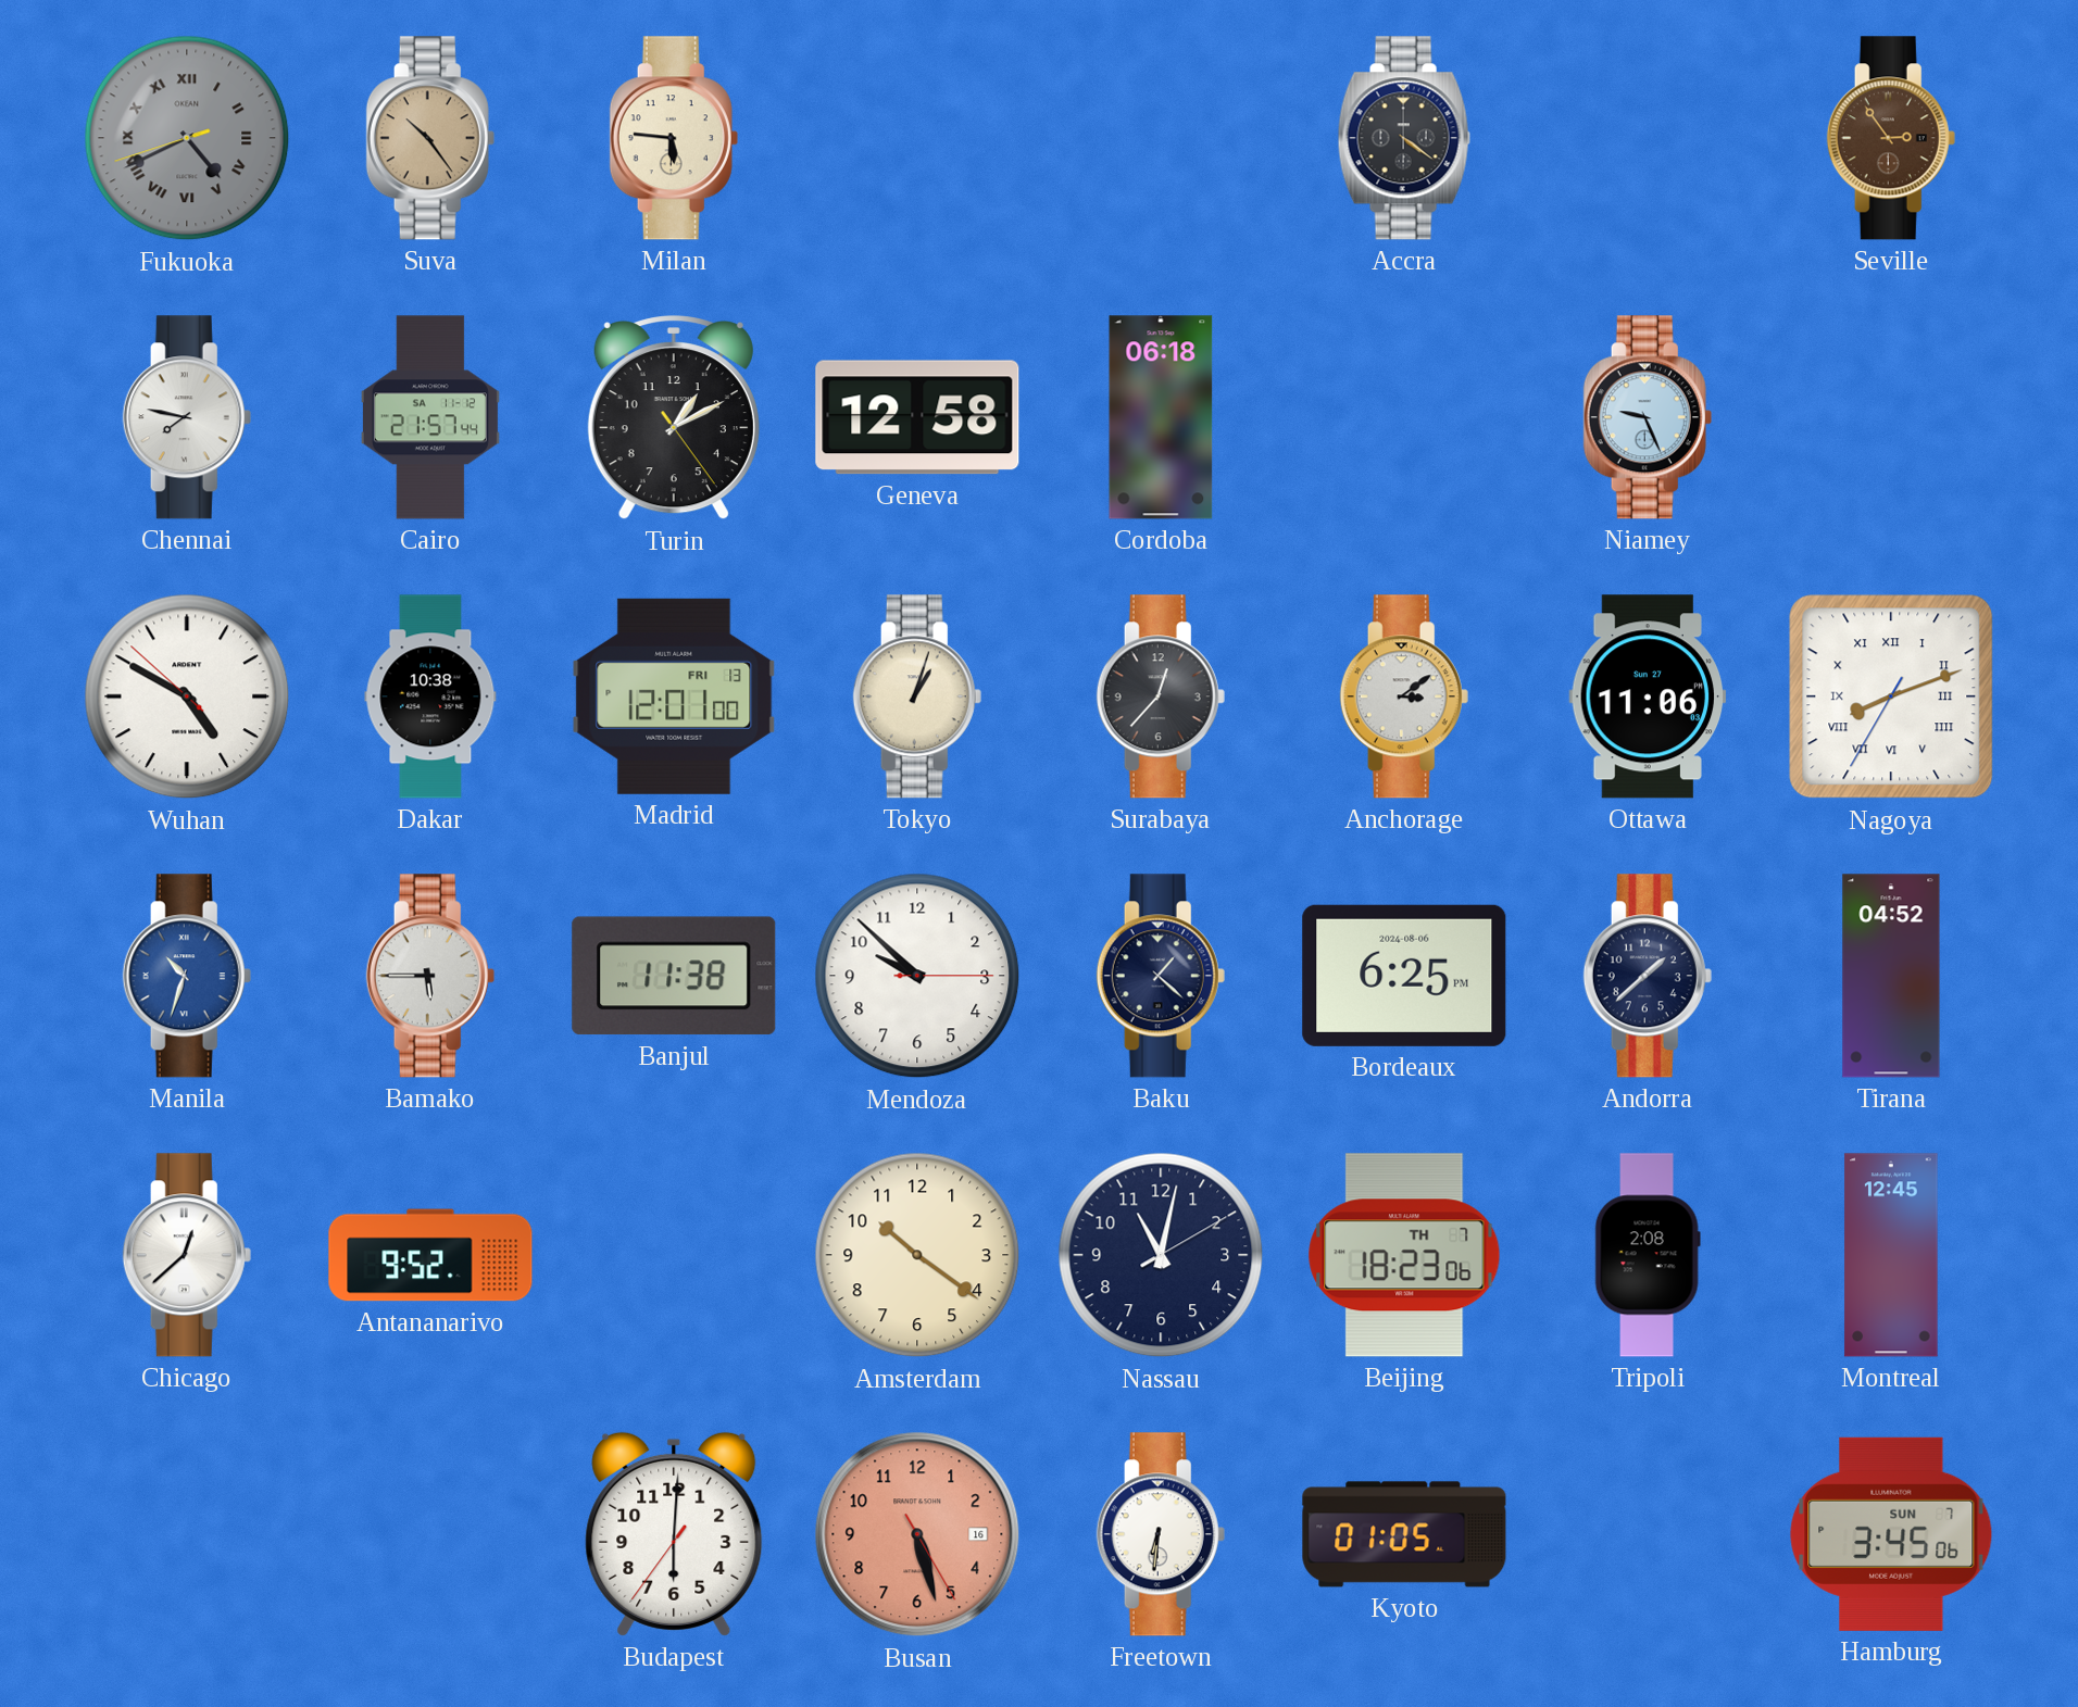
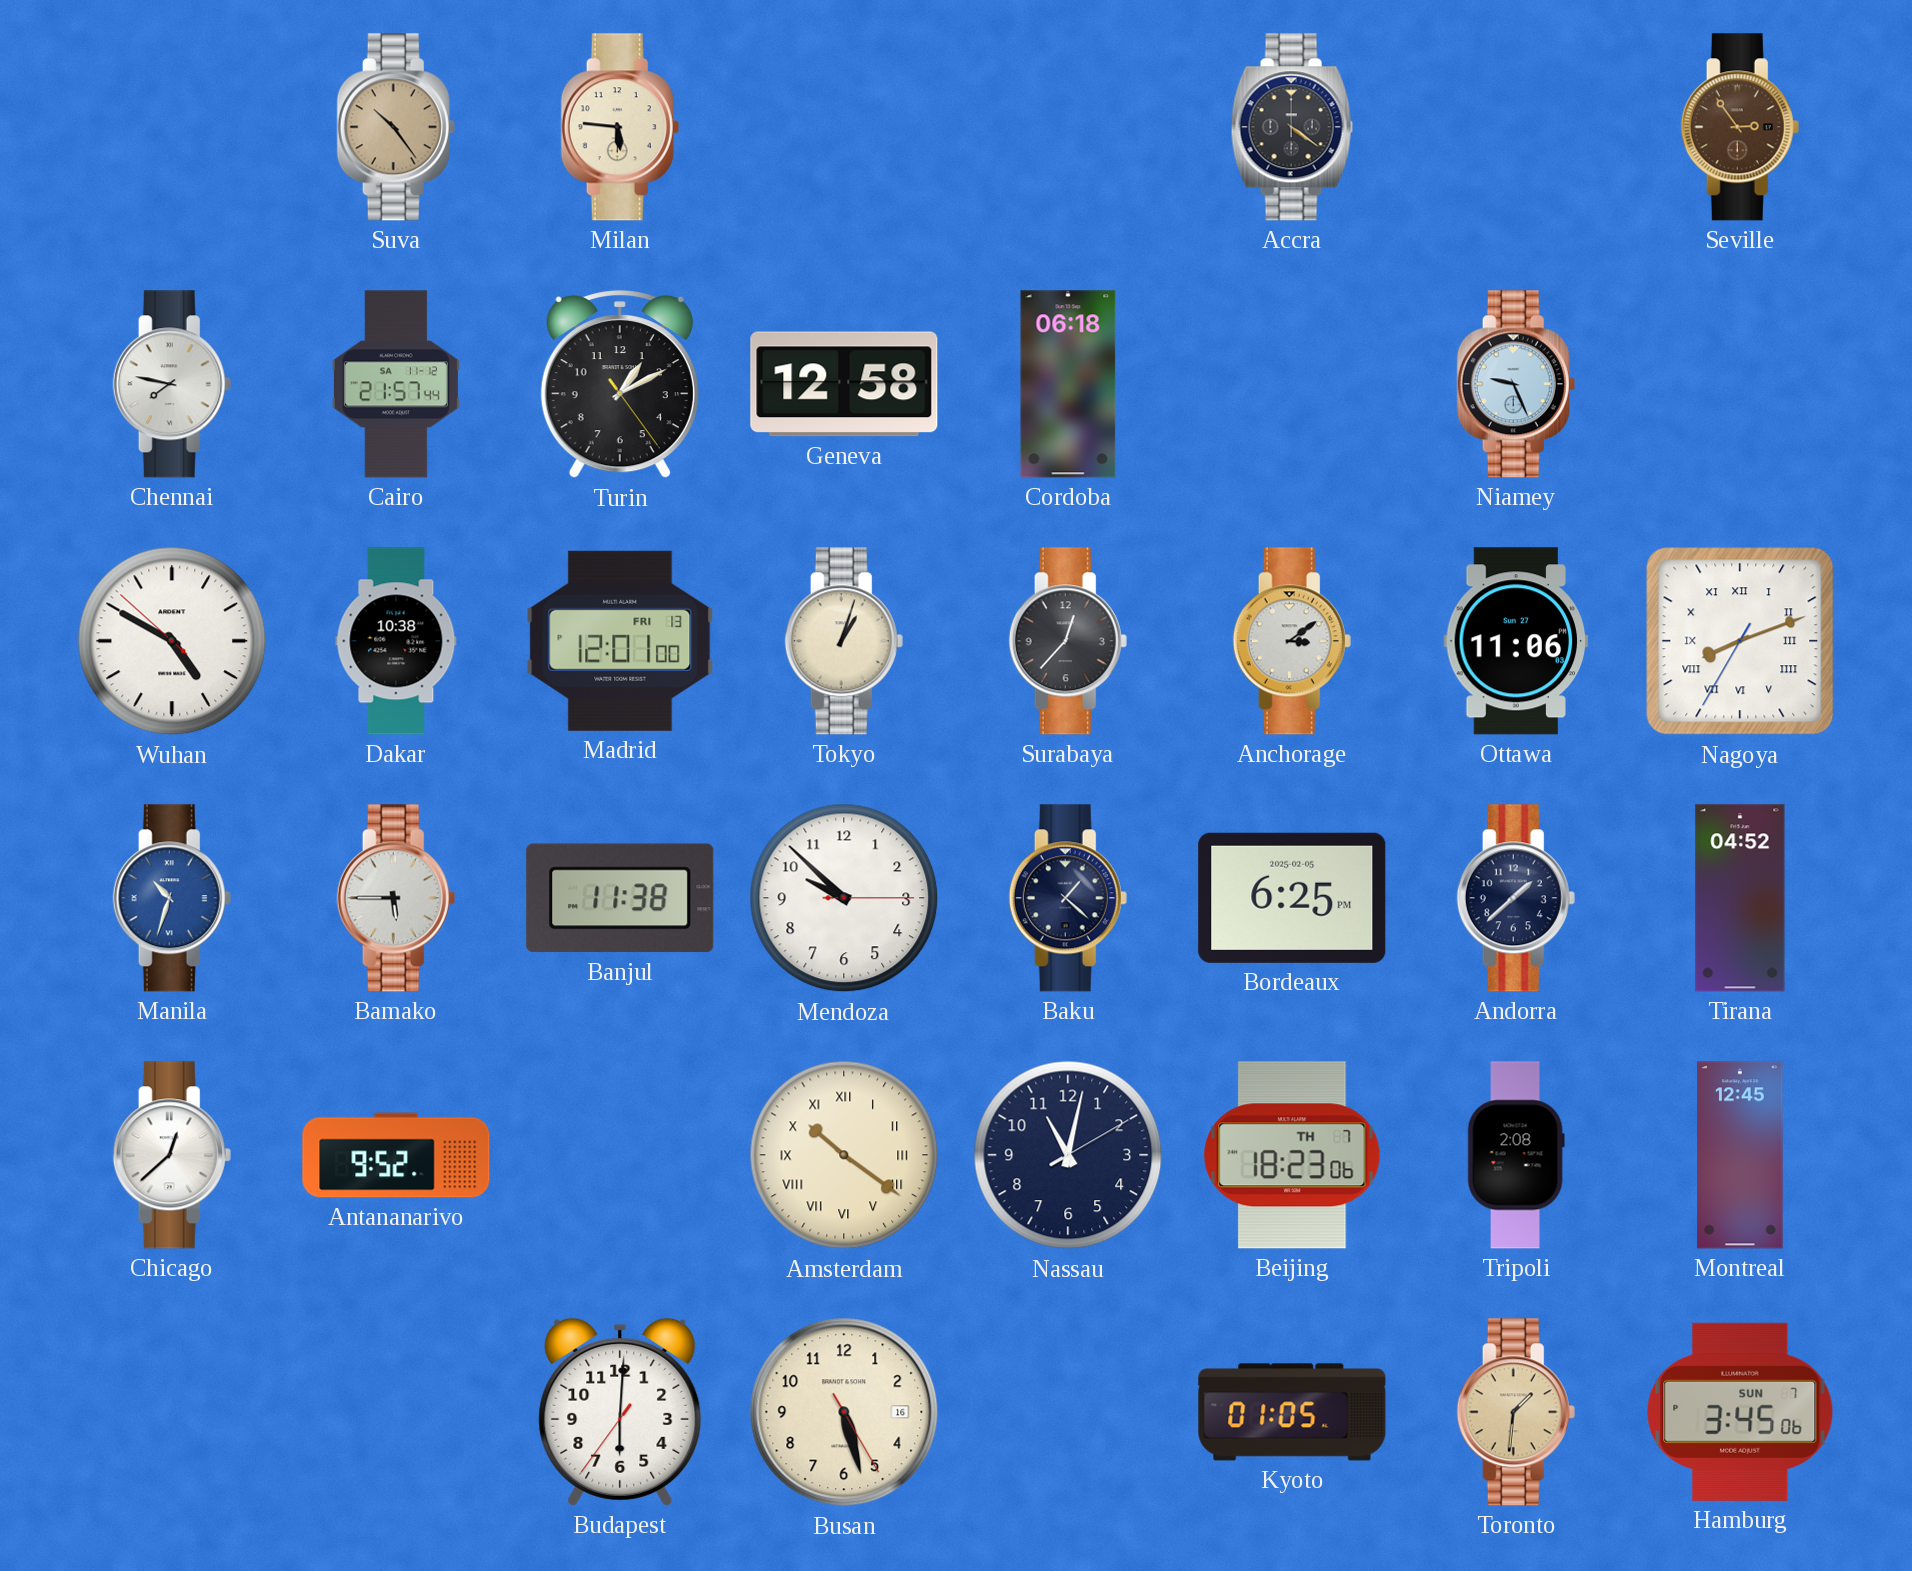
Fukuoka: 4:40 -> none
Bordeaux date: 2024-08-06 -> 2025-02-05
Amsterdam numerals: Arabic -> Roman
Busan dial: salmon -> cream
Freetown: 6:31 -> none
Toronto: none -> 1:31
